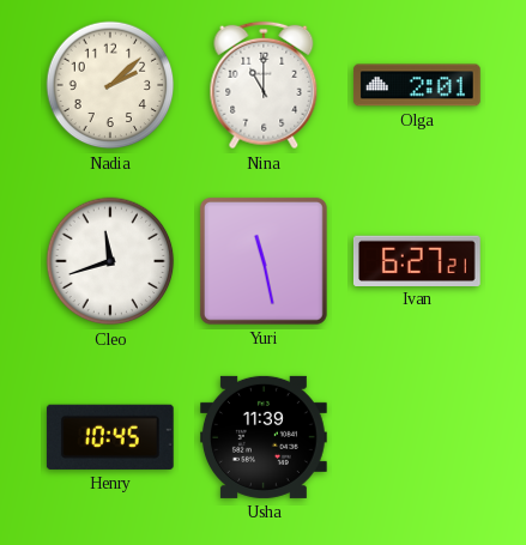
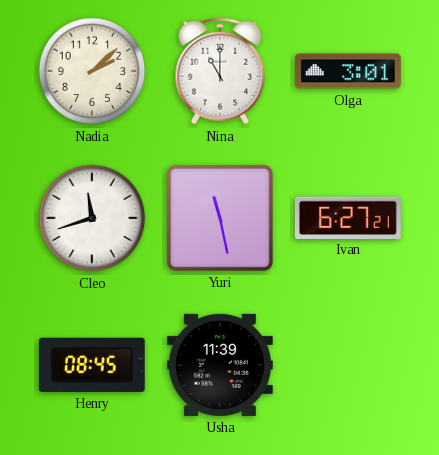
Olga: 2:01 -> 3:01
Henry: 10:45 -> 08:45
